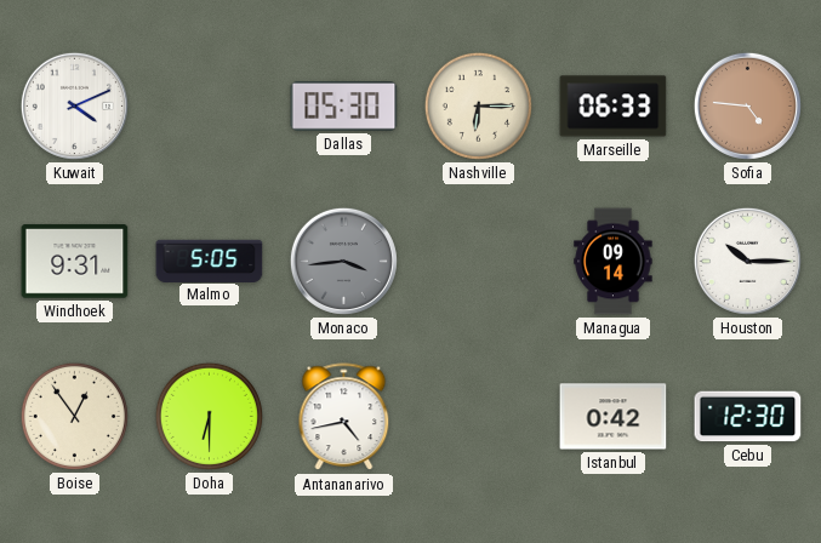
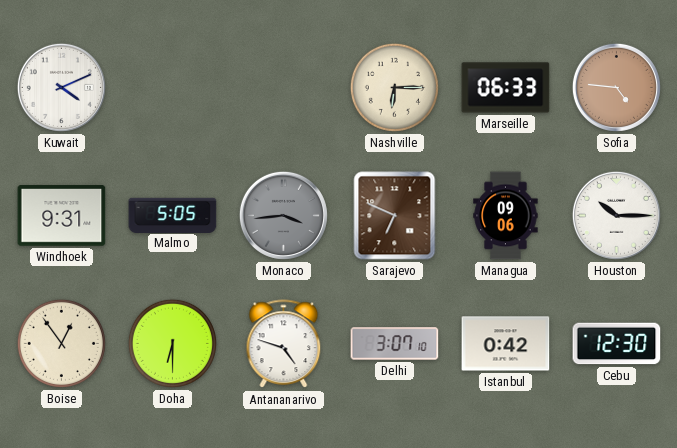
Dallas: 05:30 -> none
Sarajevo: none -> 6:49
Managua: 09:14 -> 09:06
Antananarivo: 4:43 -> 4:48
Delhi: none -> 3:07
